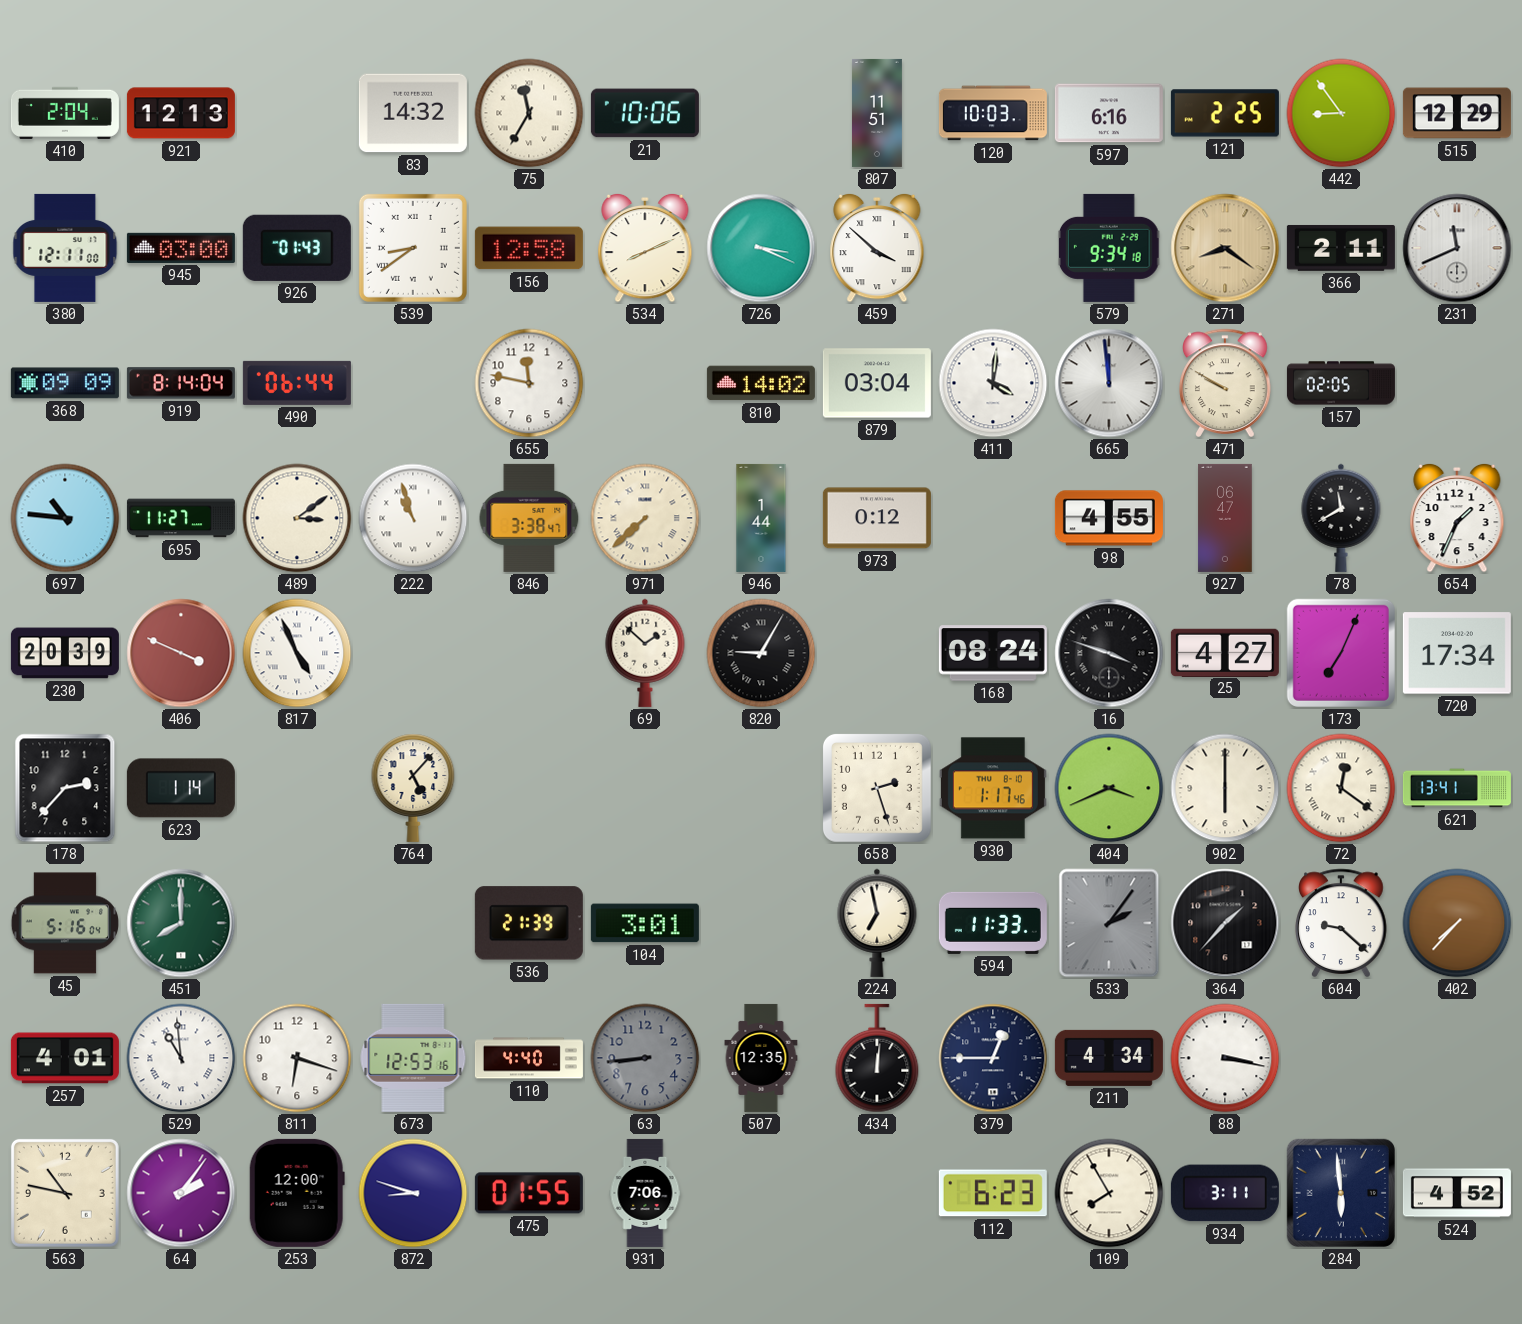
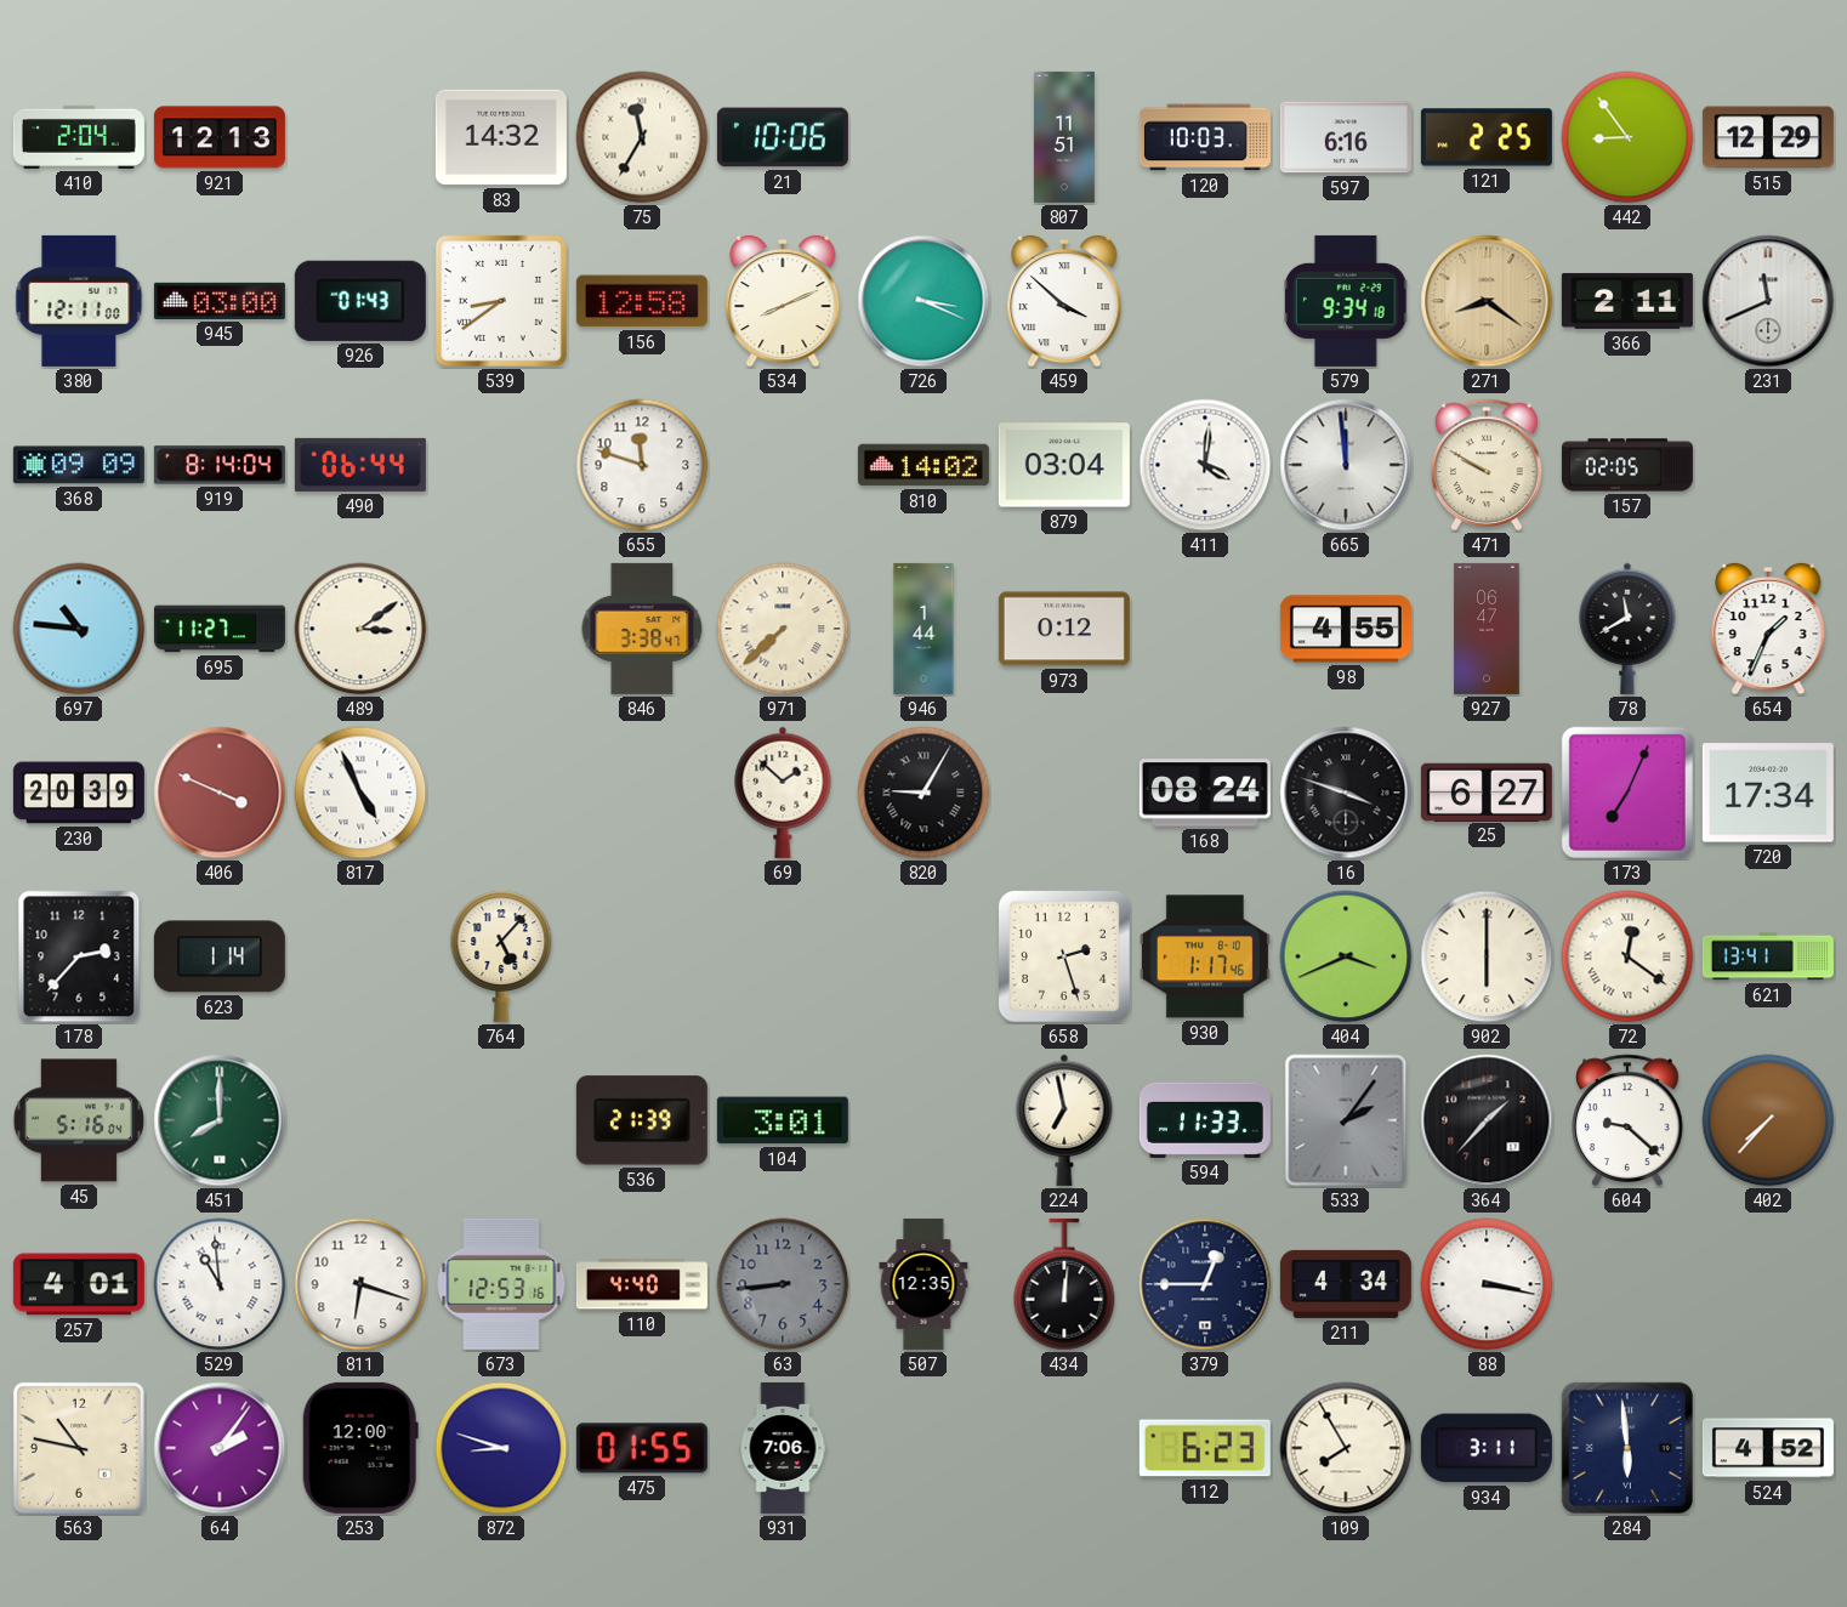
655: 11:47 -> 11:48
222: 10:57 -> none
25: 4:27 -> 6:27
